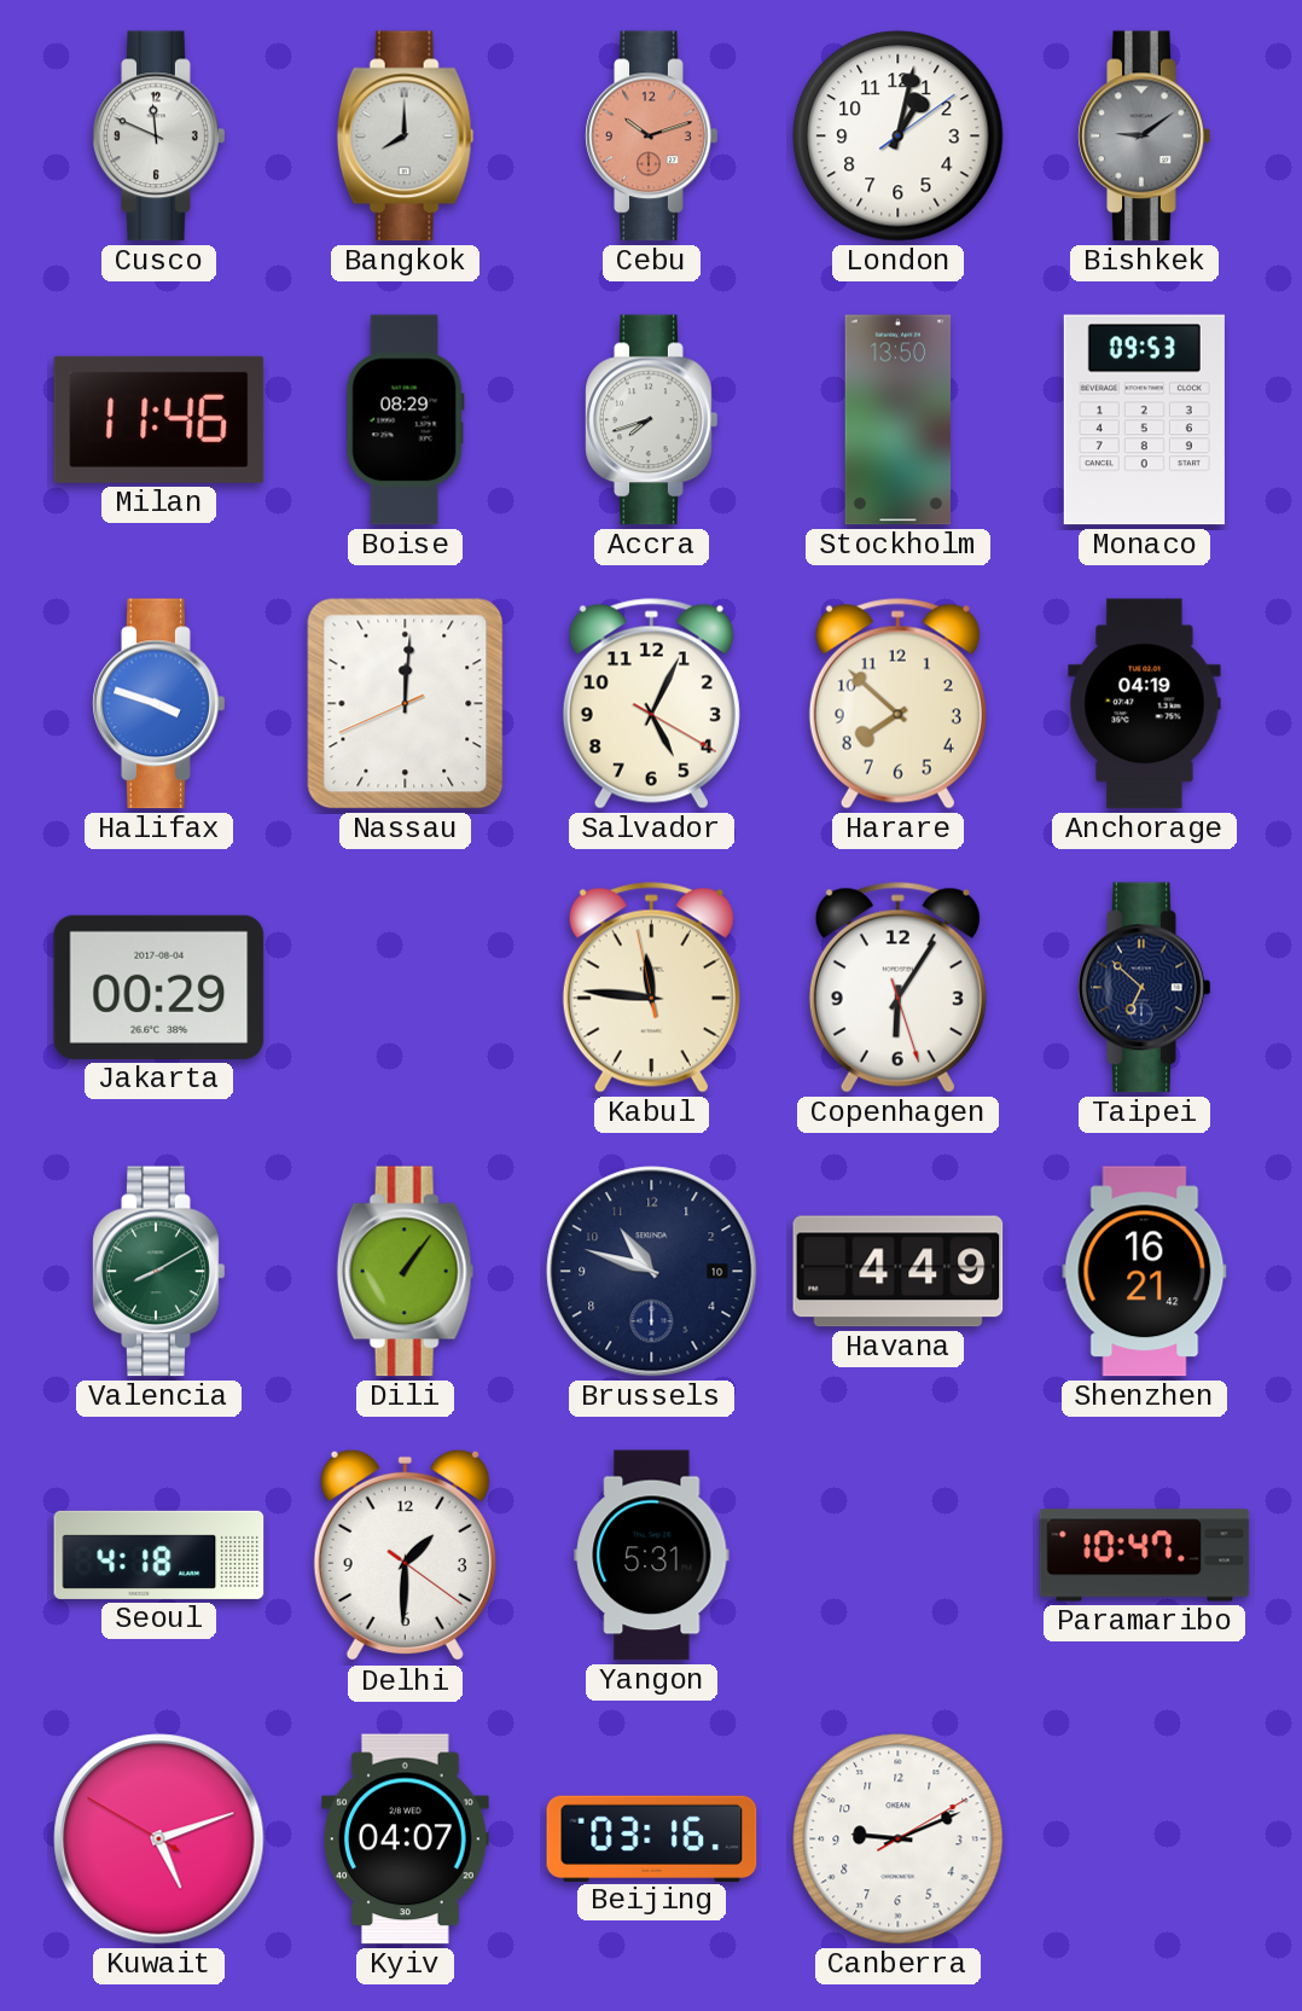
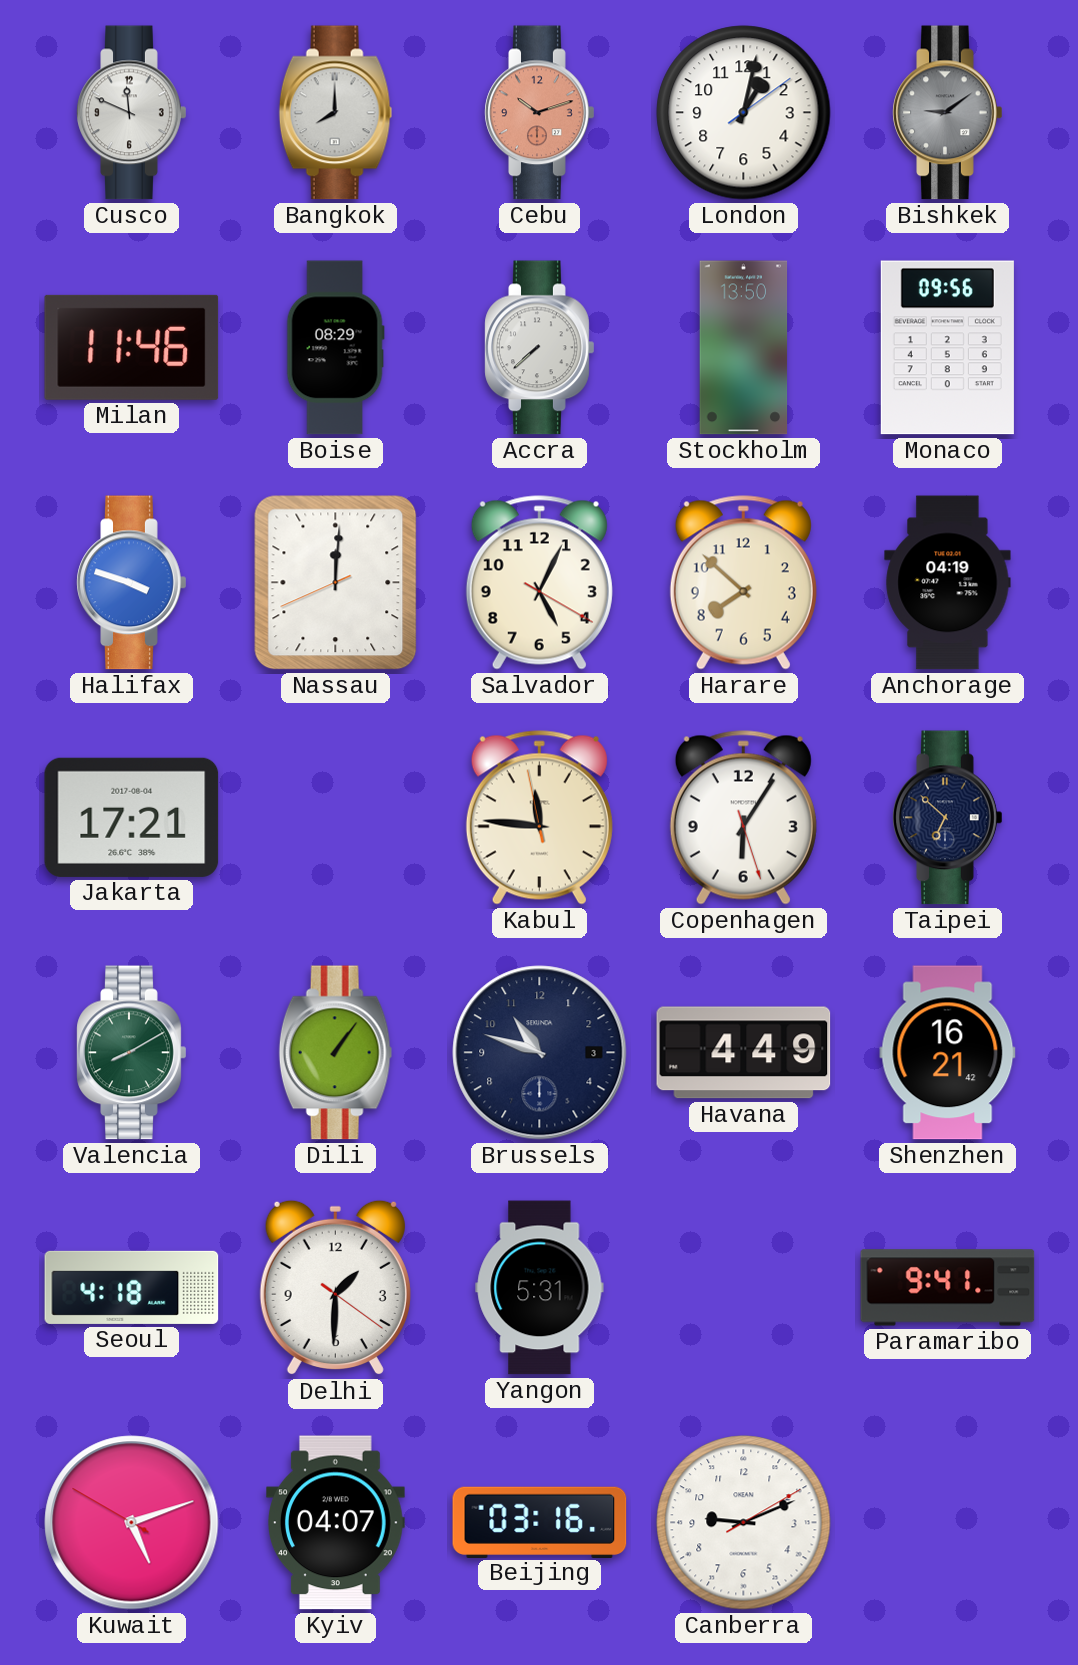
Accra: 7:42 -> 7:38
Monaco: 09:53 -> 09:56
Jakarta: 00:29 -> 17:21
Brussels date: 10 -> 3
Paramaribo: 10:47 -> 9:41
